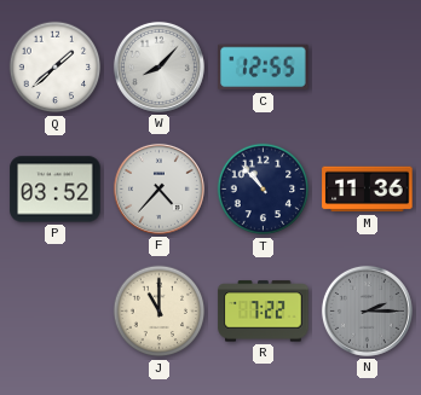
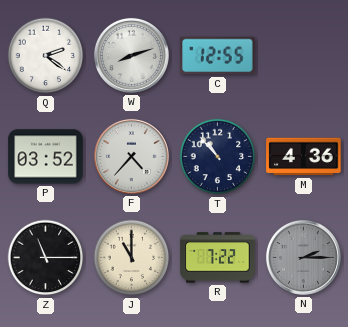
Q: 1:38 -> 2:21
W: 8:07 -> 8:12
M: 11:36 -> 4:36
Z: none -> 11:15
